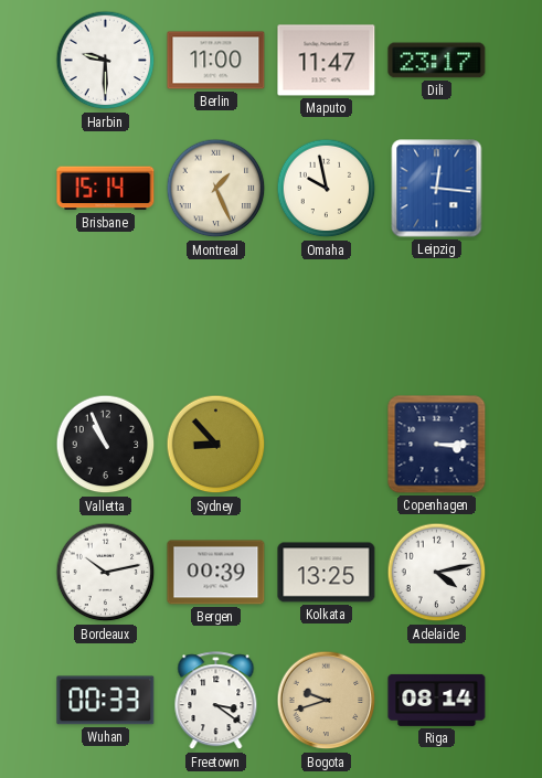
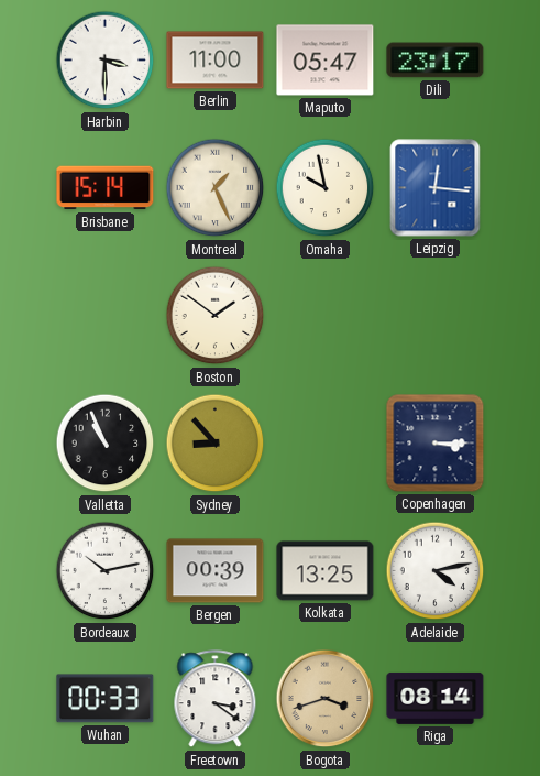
Harbin: 9:30 -> 3:30
Maputo: 11:47 -> 05:47
Boston: none -> 1:51
Bogota: 9:42 -> 3:42
